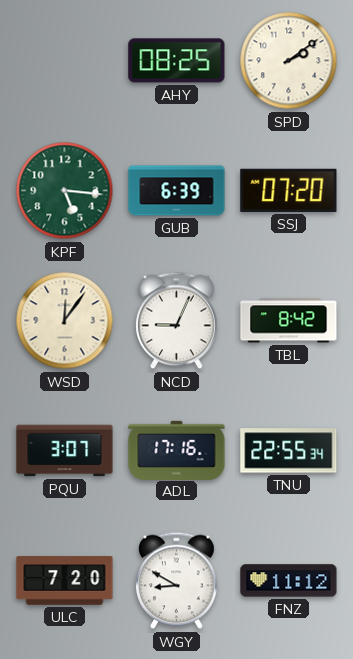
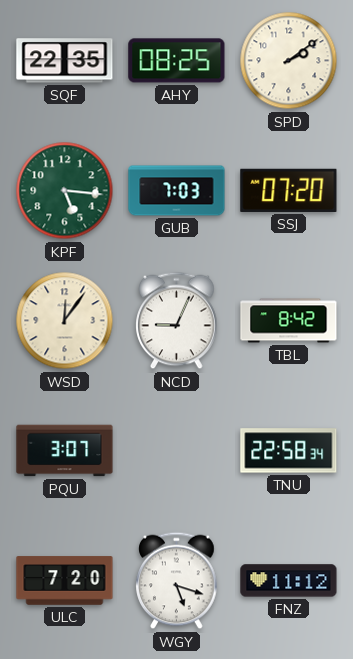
SQF: none -> 22:35
GUB: 6:39 -> 7:03
ADL: 17:16 -> none
TNU: 22:55 -> 22:58
WGY: 8:50 -> 5:18
